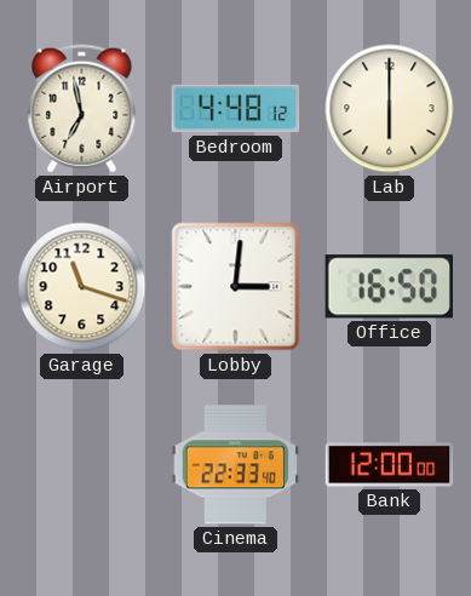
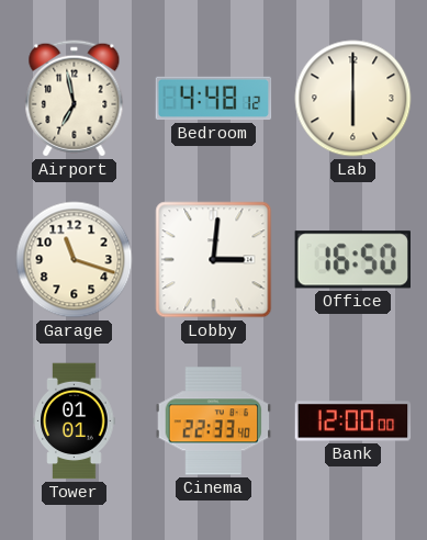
Tower: none -> 01:01
